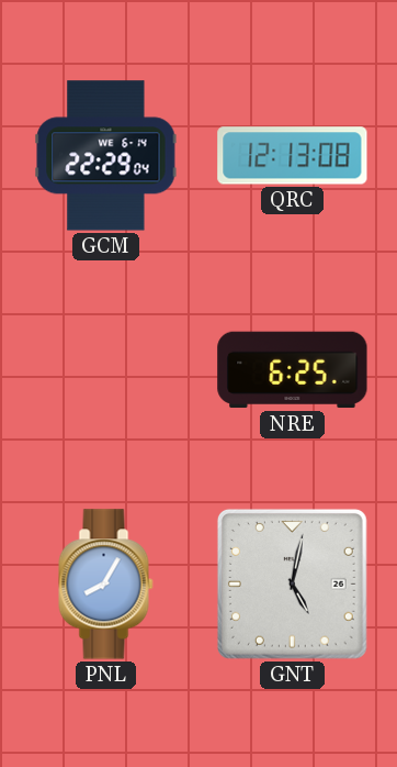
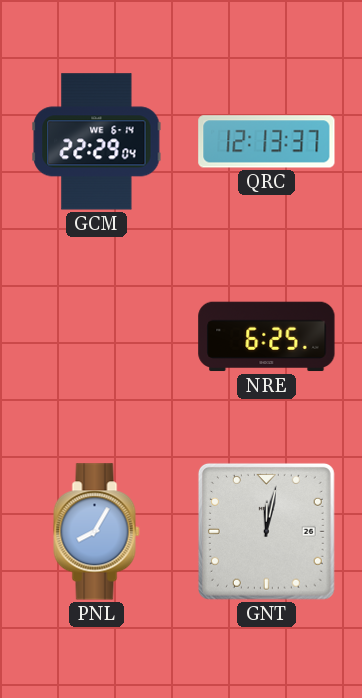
QRC: 12:13:08 -> 12:13:37
GNT: 5:02 -> 12:02
